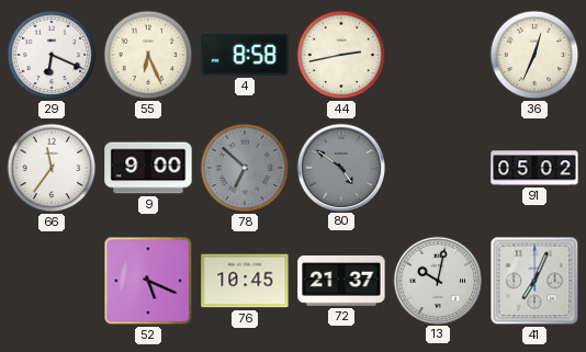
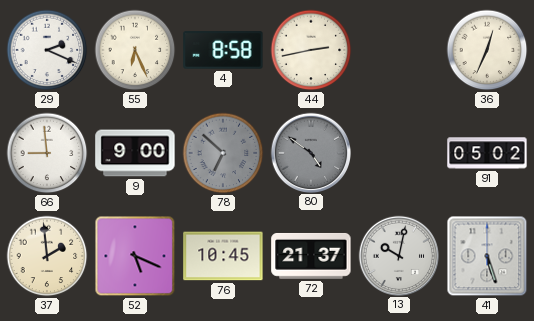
29: 6:19 -> 2:19
66: 11:36 -> 8:59
37: none -> 1:59
41: 7:04 -> 5:27
